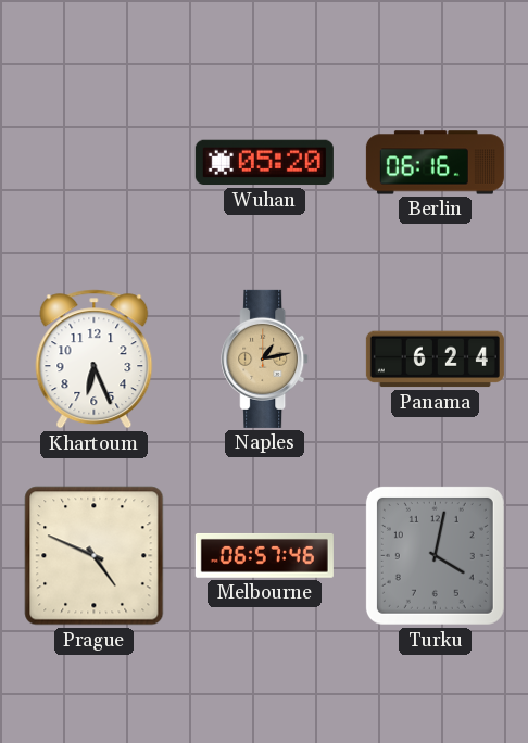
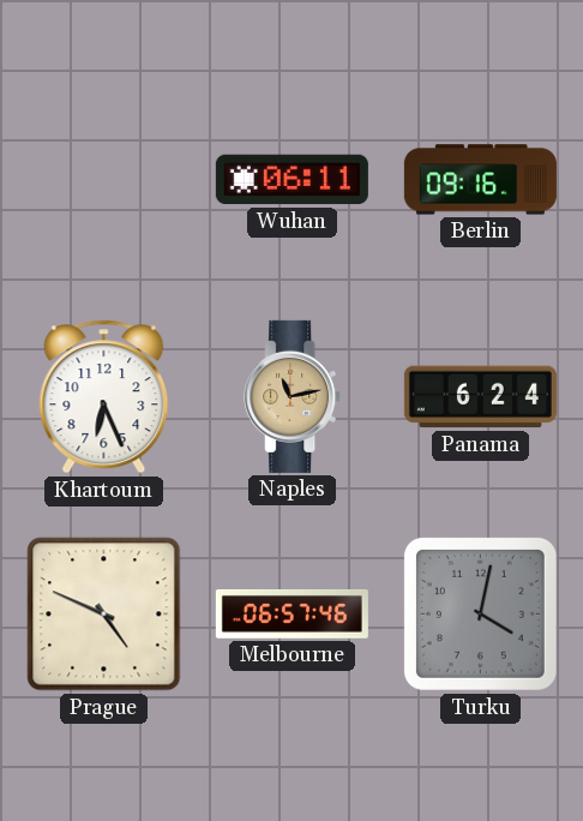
Wuhan: 05:20 -> 06:11
Berlin: 06:16 -> 09:16
Naples: 1:13 -> 11:13
